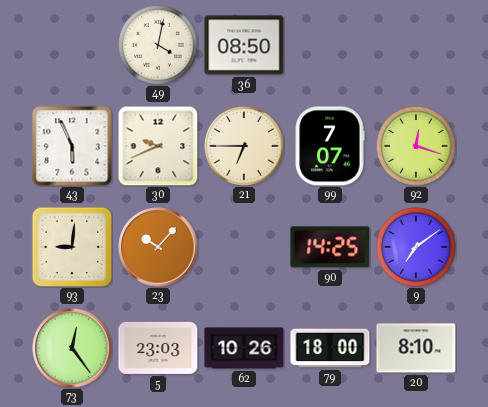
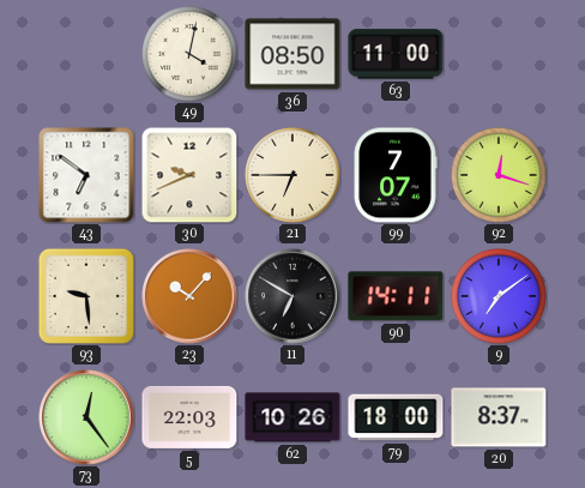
63: none -> 11:00
43: 5:56 -> 6:51
93: 9:01 -> 9:29
11: none -> 6:50
90: 14:25 -> 14:11
5: 23:03 -> 22:03
20: 8:10 -> 8:37
